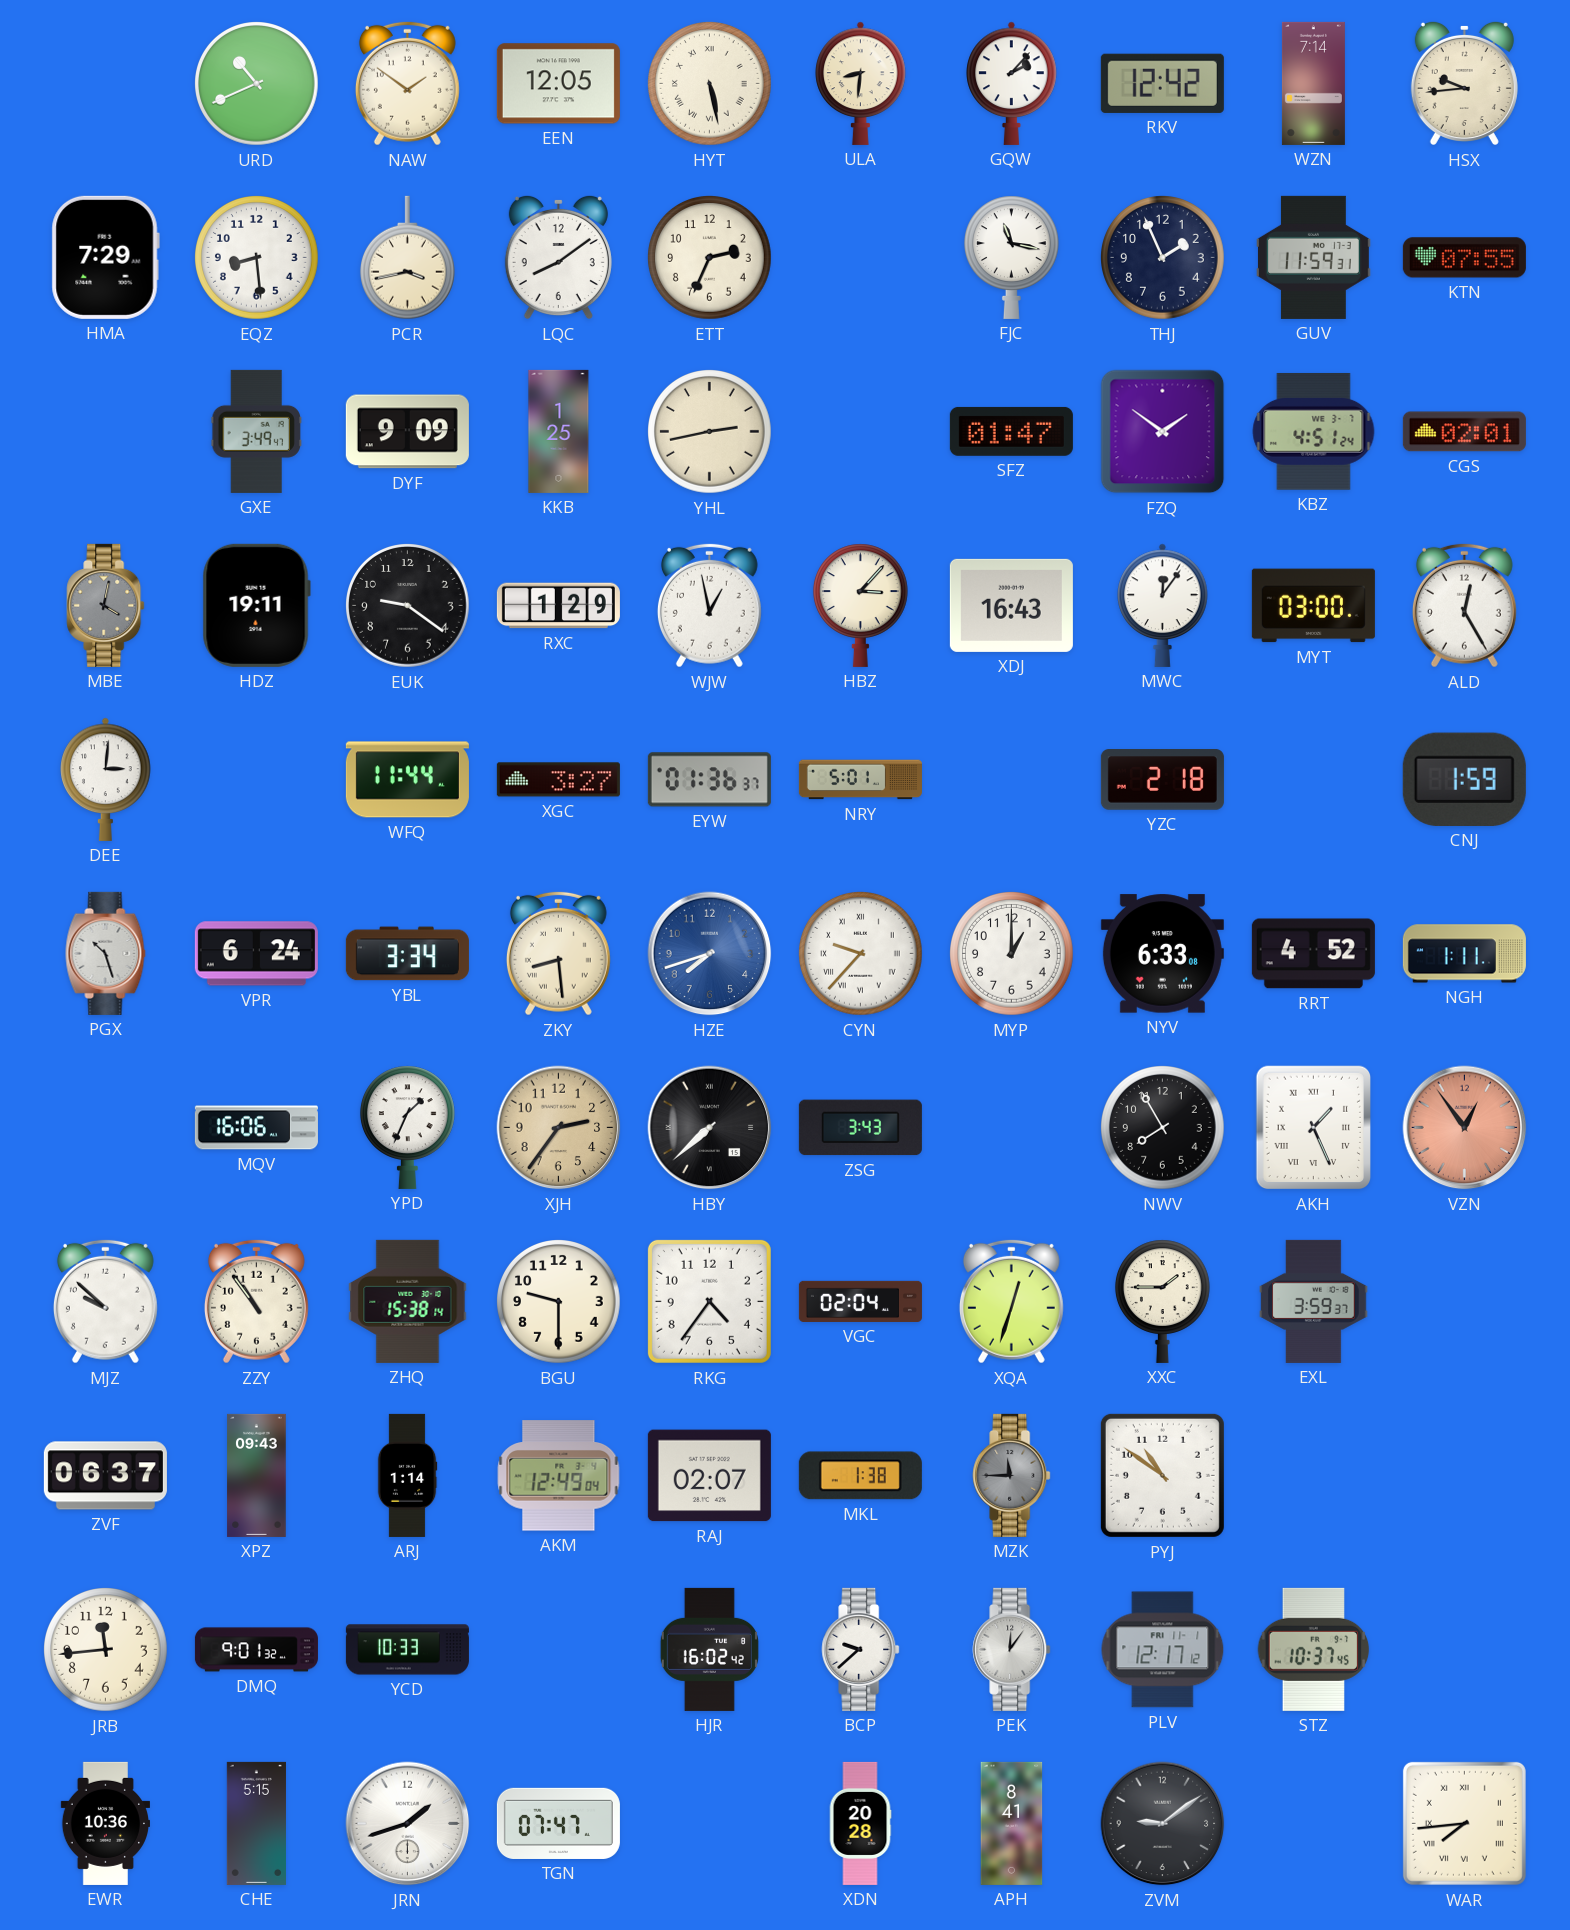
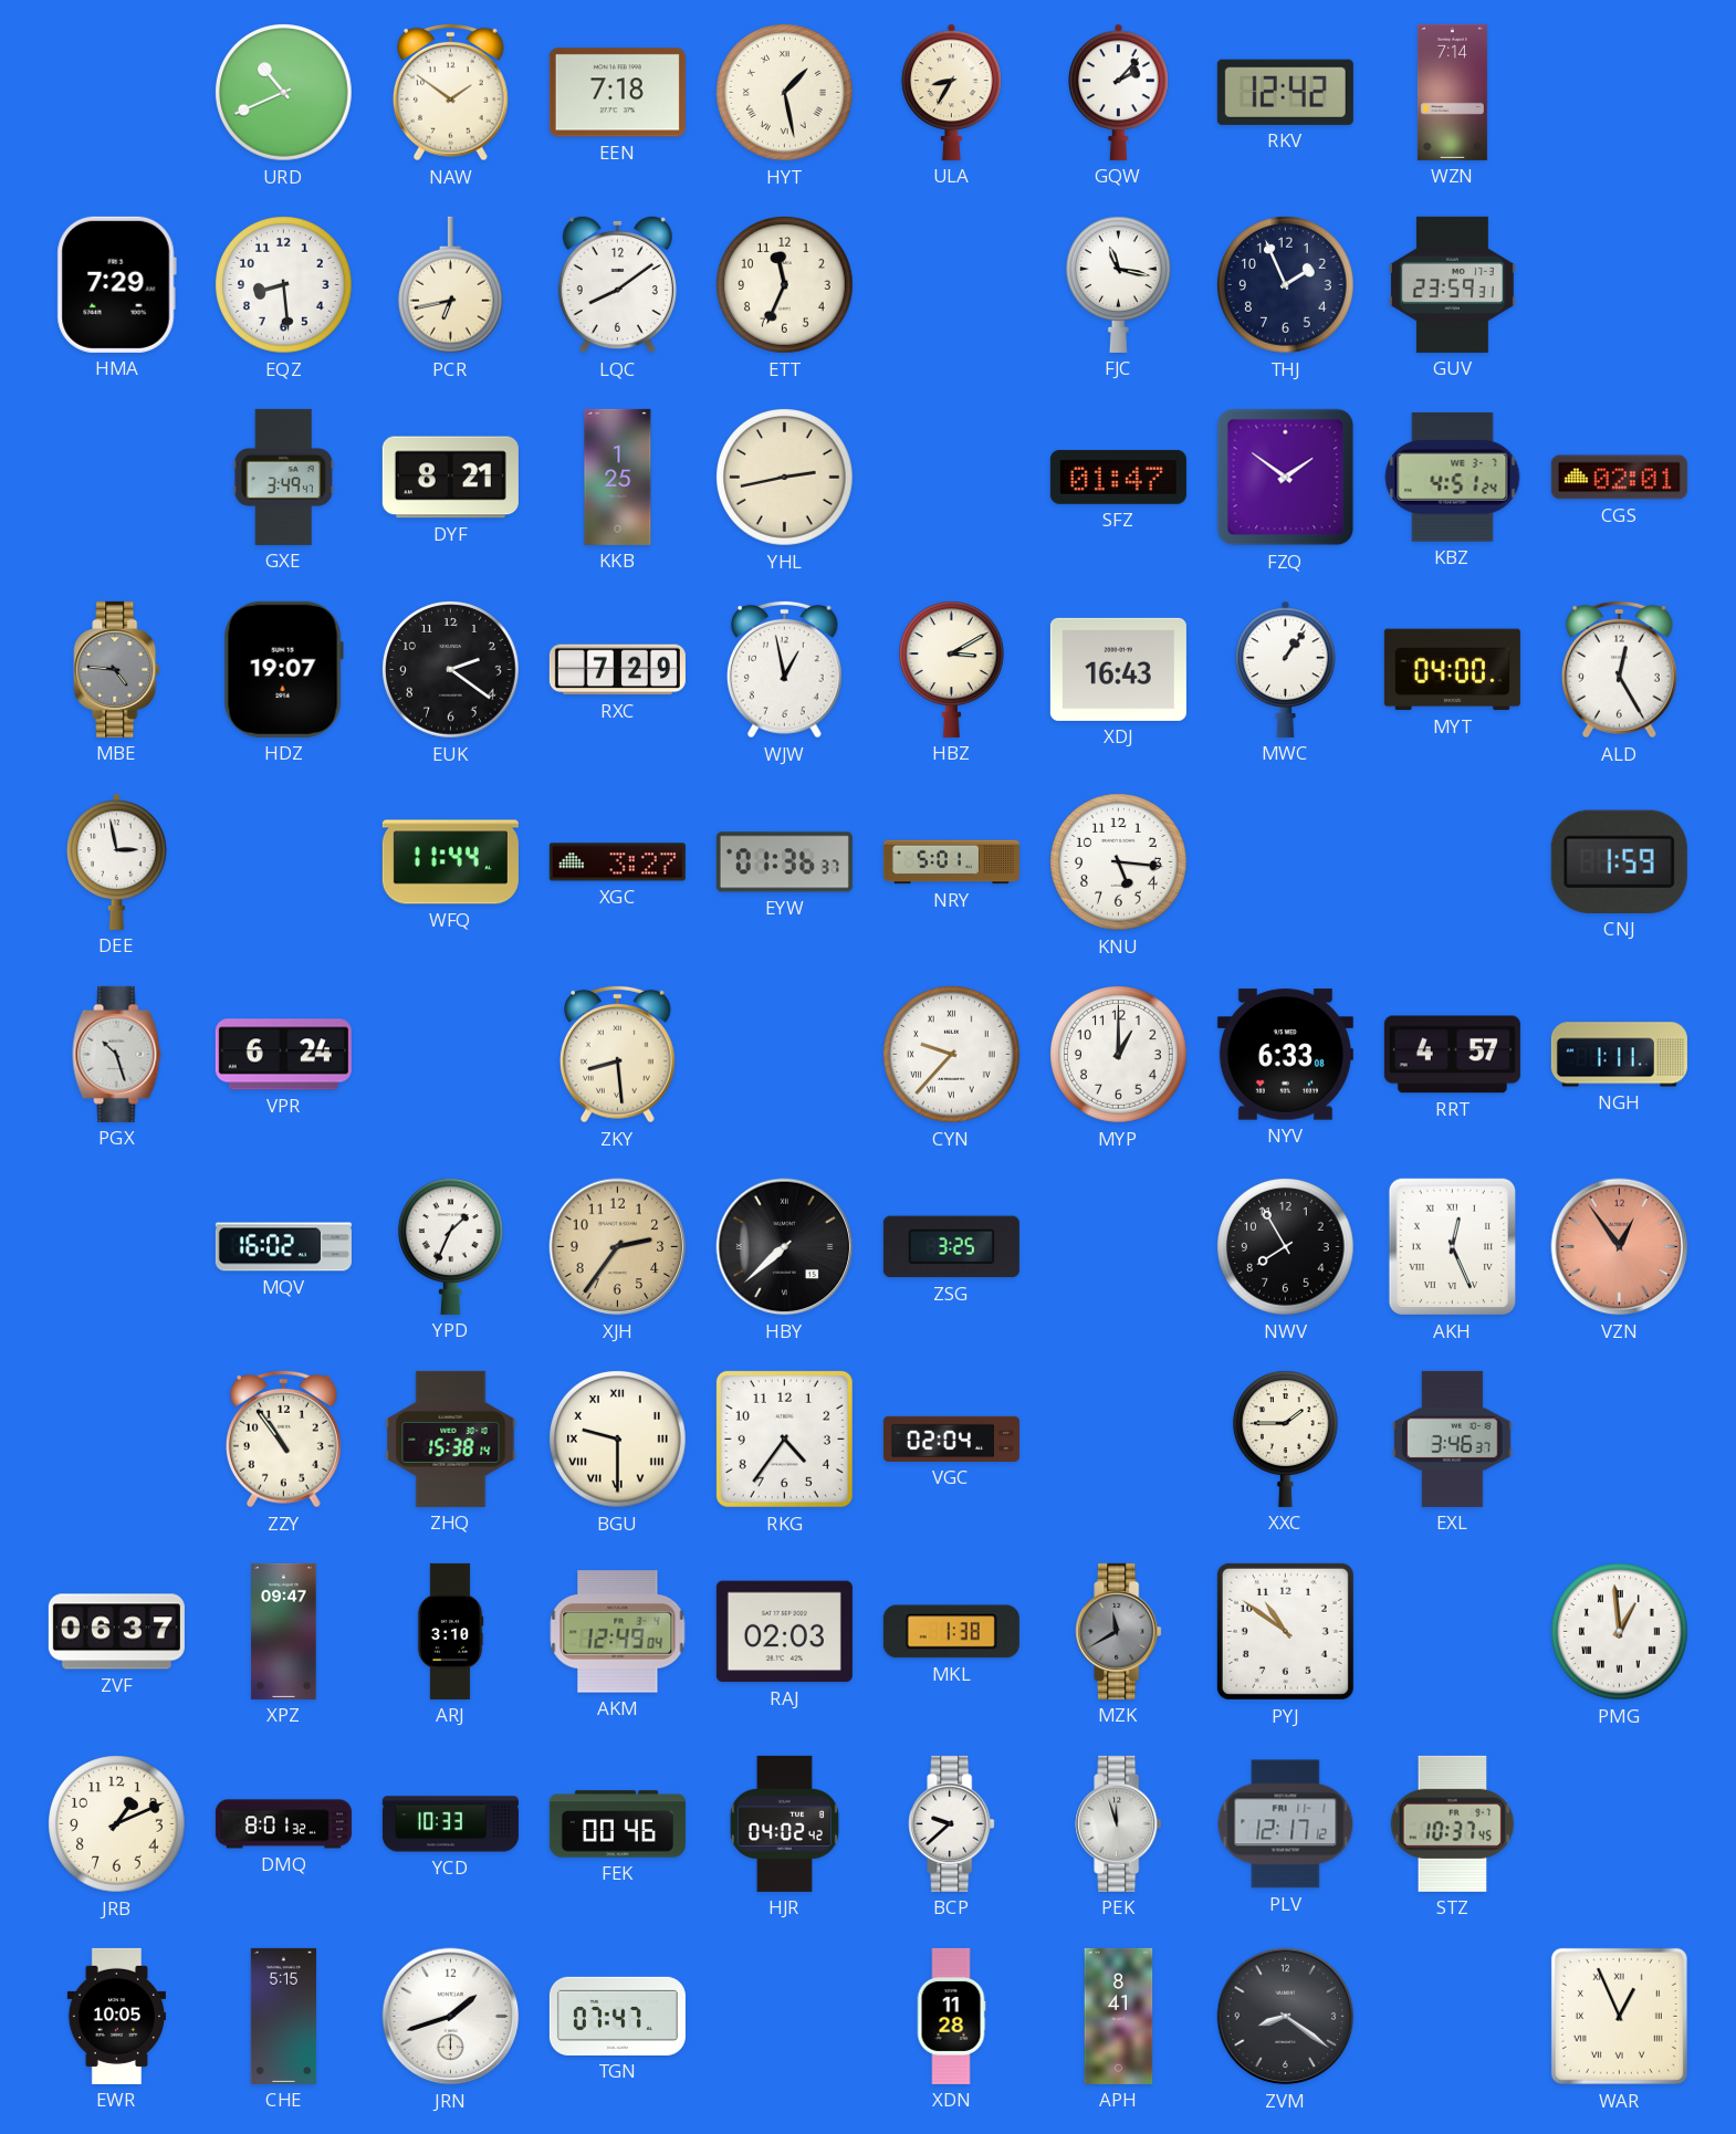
EEN: 12:05 -> 7:18
HYT: 5:28 -> 1:28
ULA: 8:31 -> 8:35
HSX: 9:44 -> none
PCR: 3:43 -> 6:43
ETT: 2:34 -> 11:34
GUV: 11:59 -> 23:59
KTN: 07:55 -> none
DYF: 9:09 -> 8:21
MBE: 4:02 -> 4:46
HDZ: 19:11 -> 19:07
EUK: 9:21 -> 2:21
RXC: 1:29 -> 7:29
HBZ: 3:07 -> 3:10
MWC: 12:06 -> 1:06
MYT: 03:00 -> 04:00
DEE: 3:01 -> 2:58
KNU: none -> 5:16
YZC: 2:18 -> none
YBL: 3:34 -> none
HZE: 7:42 -> none
RRT: 4:52 -> 4:57
MQV: 16:06 -> 16:02
ZSG: 3:43 -> 3:25
AKH: 1:26 -> 12:26
MJZ: 9:52 -> none
BGU numerals: Arabic -> Roman
XQA: 12:33 -> none
EXL: 3:59 -> 3:46
XPZ: 09:43 -> 09:47
ARJ: 1:14 -> 3:10
RAJ: 02:07 -> 02:03
MZK: 11:45 -> 11:40
PMG: none -> 12:59
JRB: 11:44 -> 1:11
DMQ: 9:01 -> 8:01
FEK: none -> 00:46
HJR: 16:02 -> 04:02
PEK: 12:06 -> 11:57
EWR: 10:36 -> 10:05
XDN: 20:28 -> 11:28
ZVM: 9:09 -> 8:21
WAR: 7:44 -> 12:56
